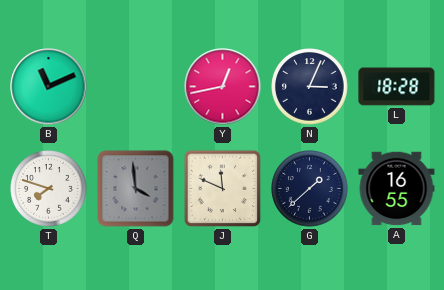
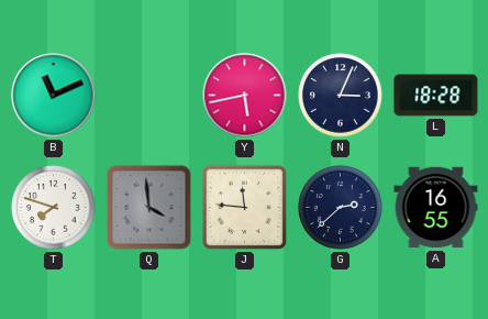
Y: 12:43 -> 5:43
J: 11:49 -> 11:46
G: 1:38 -> 2:38
